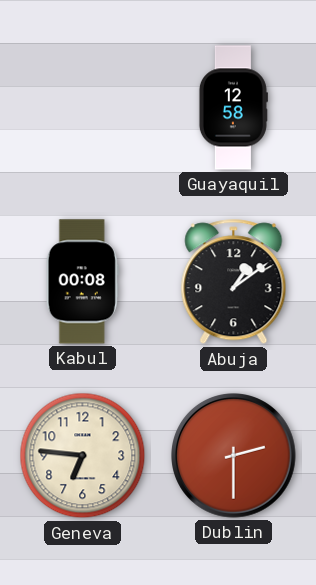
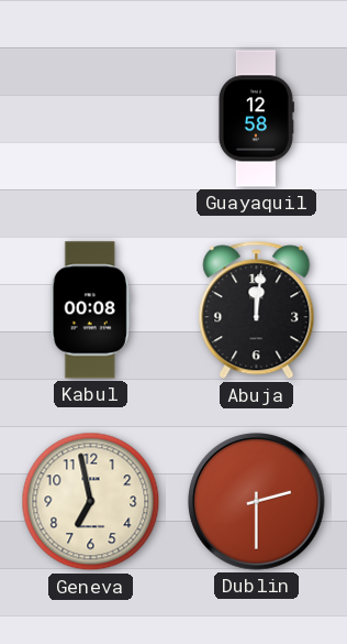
Abuja: 1:09 -> 12:01
Geneva: 6:46 -> 6:58
